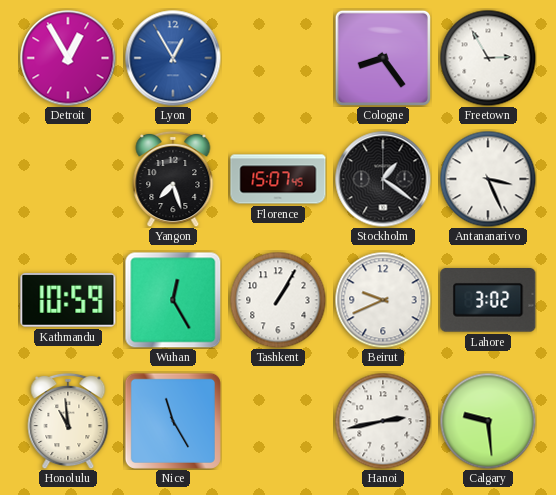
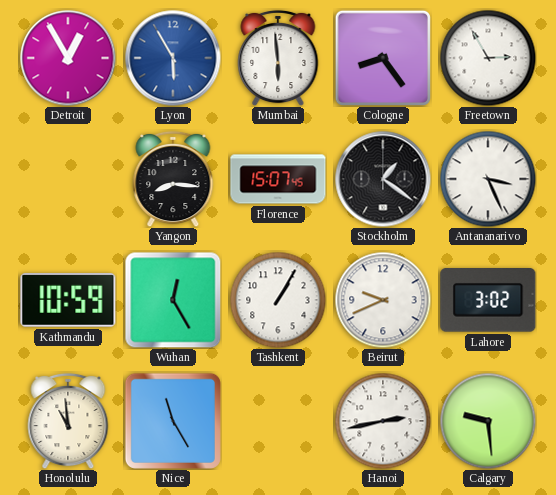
Lyon: 12:55 -> 5:55
Mumbai: none -> 5:59
Yangon: 7:27 -> 8:16
